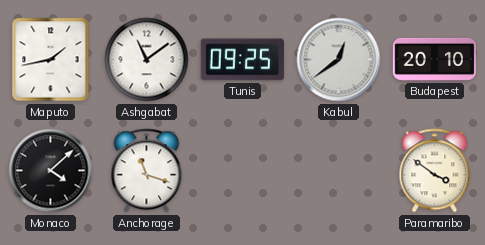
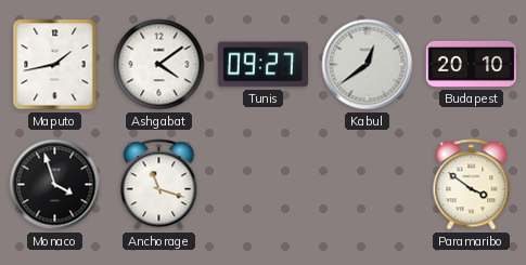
Ashgabat: 11:09 -> 4:09
Tunis: 09:25 -> 09:27
Monaco: 4:08 -> 3:57
